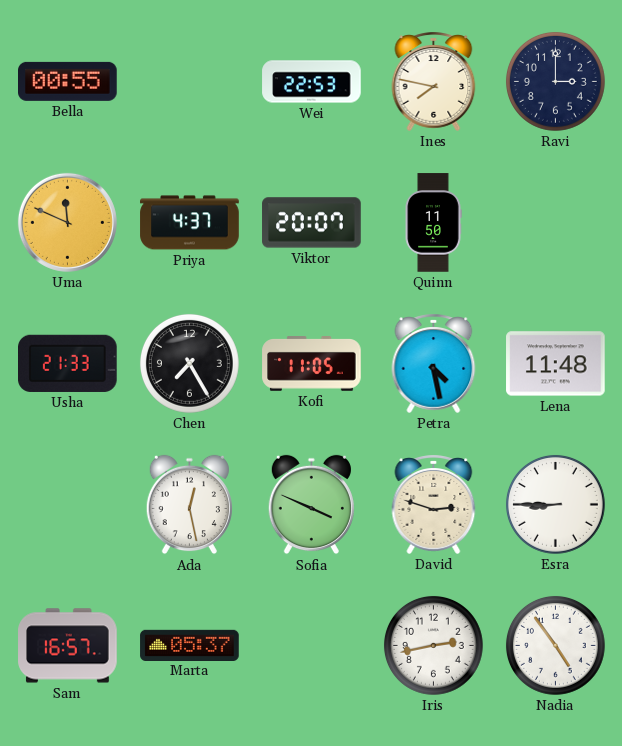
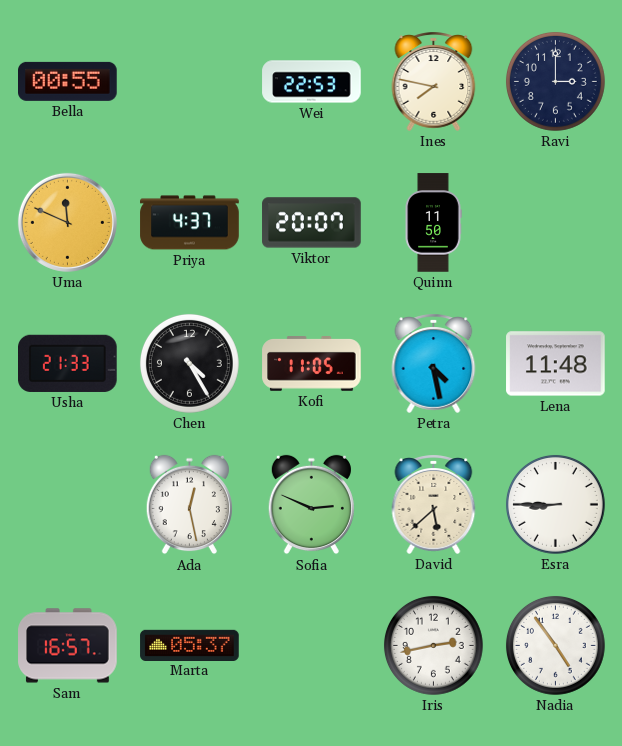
Chen: 7:25 -> 4:25
Sofia: 3:49 -> 2:49
David: 2:48 -> 5:38
